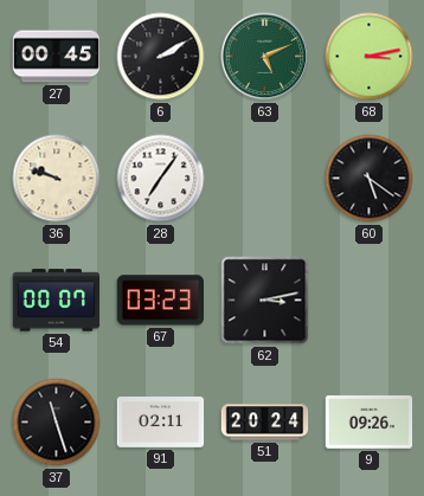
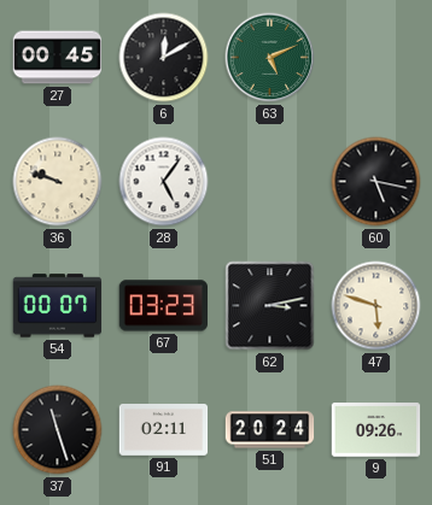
6: 2:10 -> 12:10
68: 3:13 -> none
28: 7:06 -> 5:06
60: 5:21 -> 5:17
47: none -> 5:48
